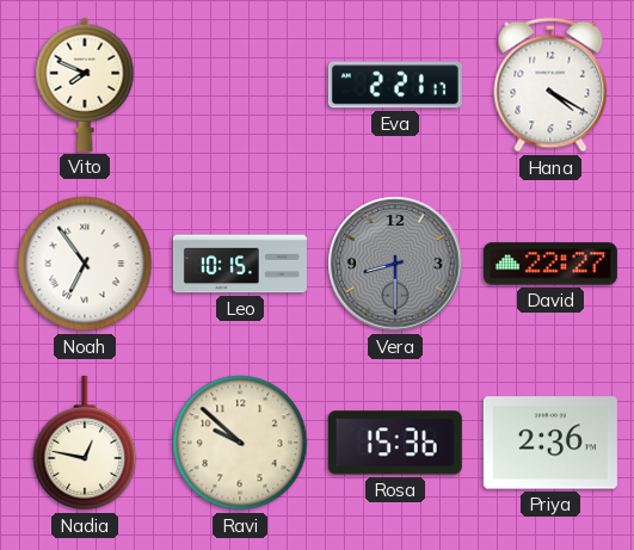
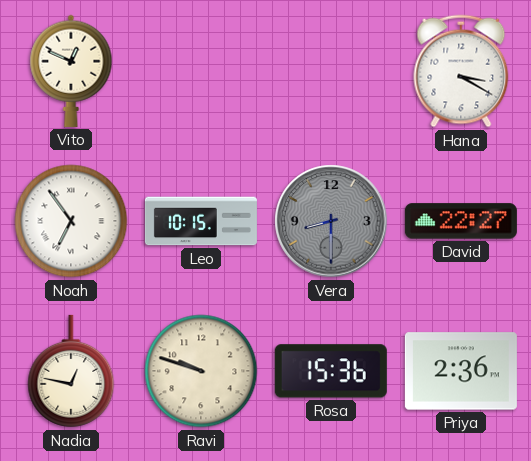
Vito: 7:49 -> 12:49
Eva: 2:21 -> none
Hana: 4:20 -> 3:20
Ravi: 9:52 -> 9:48
